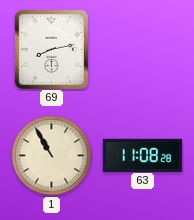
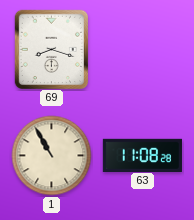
69: 8:13 -> 8:18
